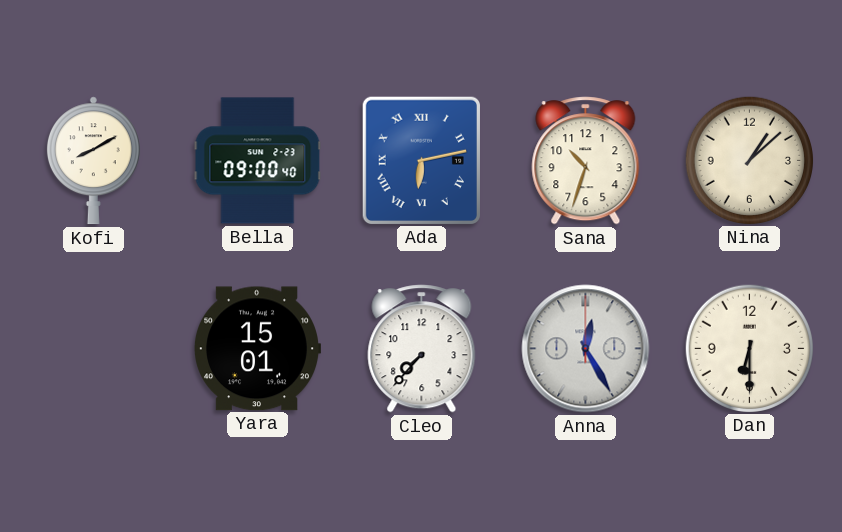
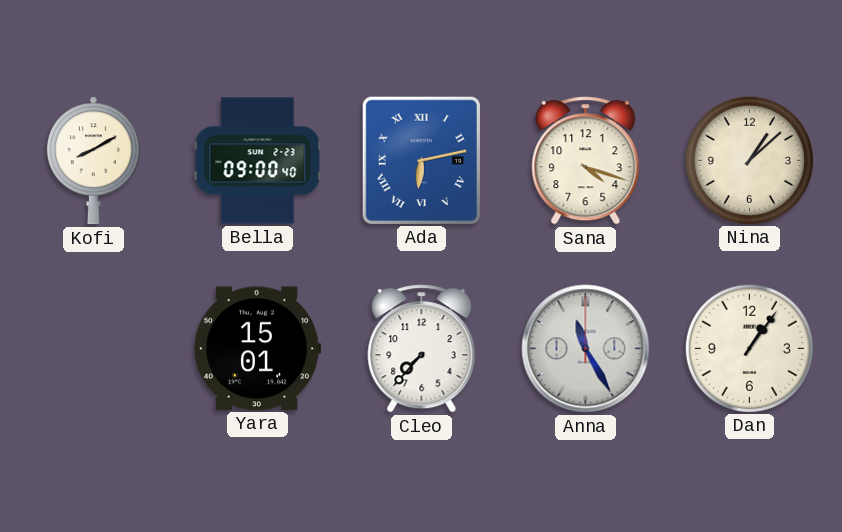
Sana: 10:33 -> 4:18
Anna: 12:25 -> 11:25
Dan: 6:30 -> 1:06
